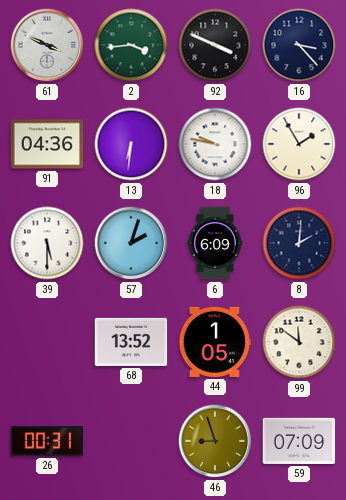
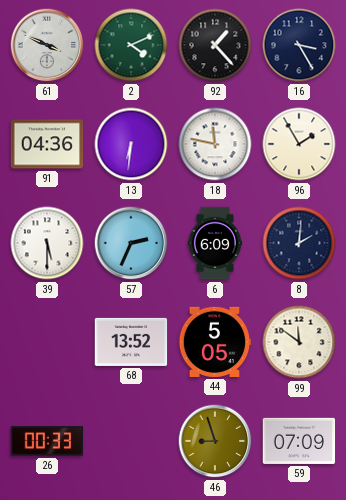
2: 3:44 -> 4:11
92: 3:49 -> 1:23
16: 3:23 -> 3:25
18: 9:47 -> 11:47
57: 2:03 -> 2:34
44: 1:05 -> 5:05
26: 00:31 -> 00:33
